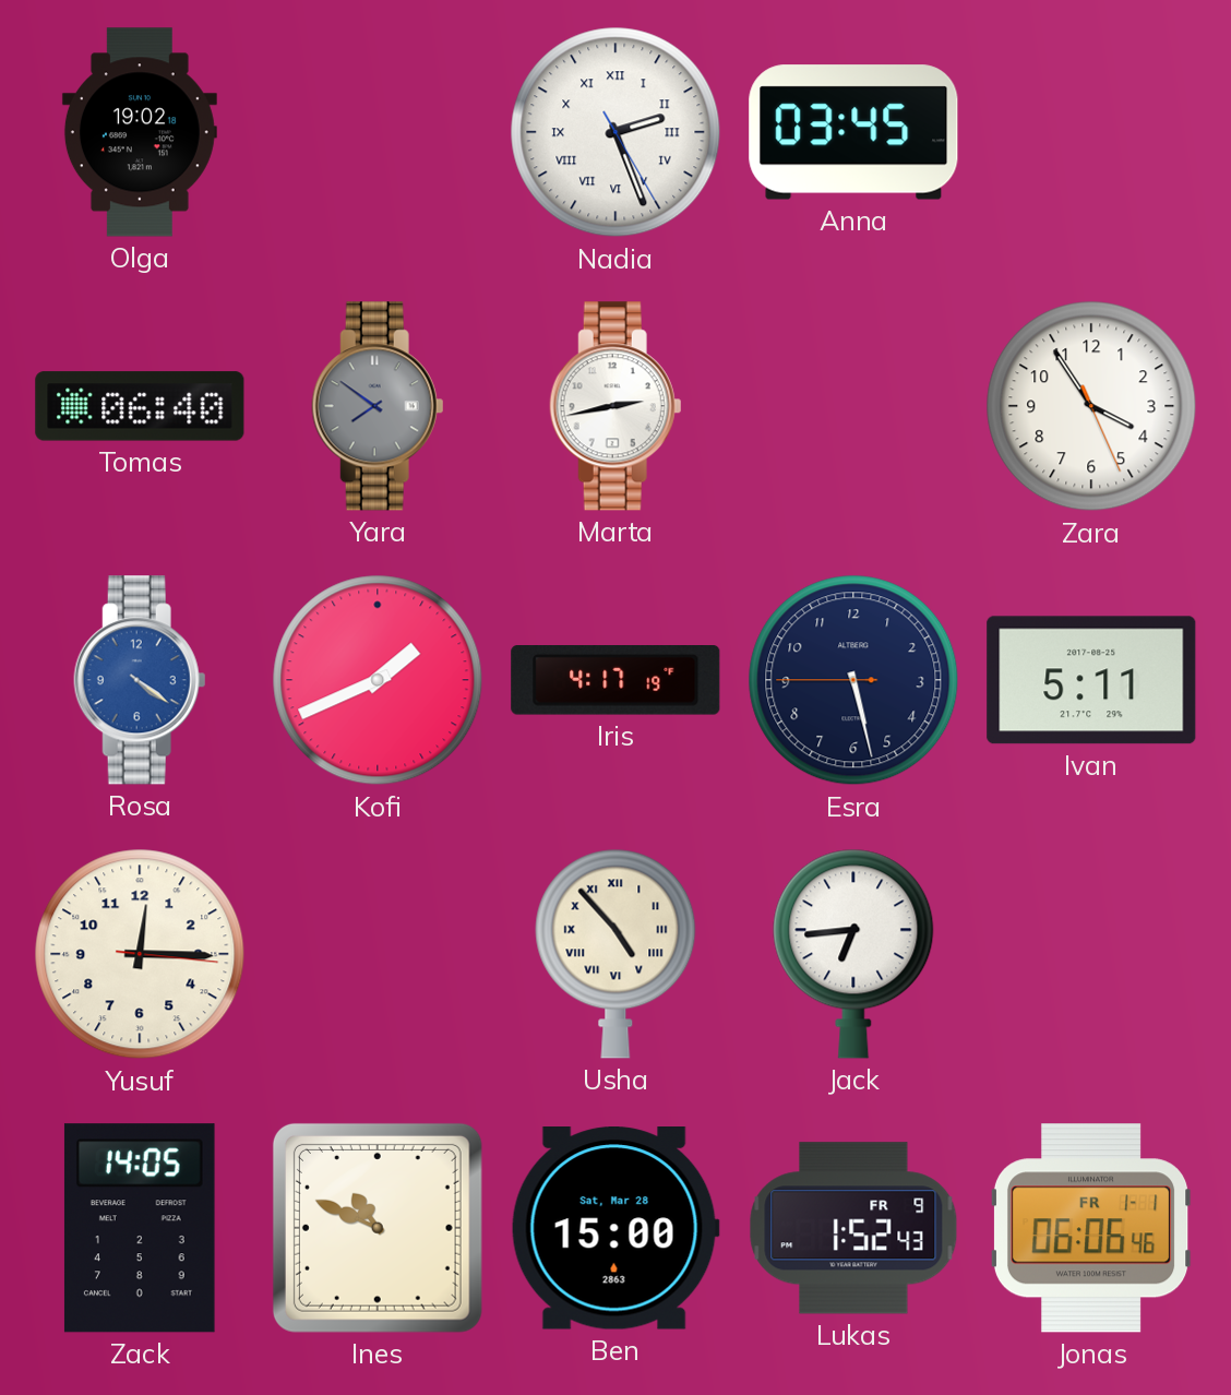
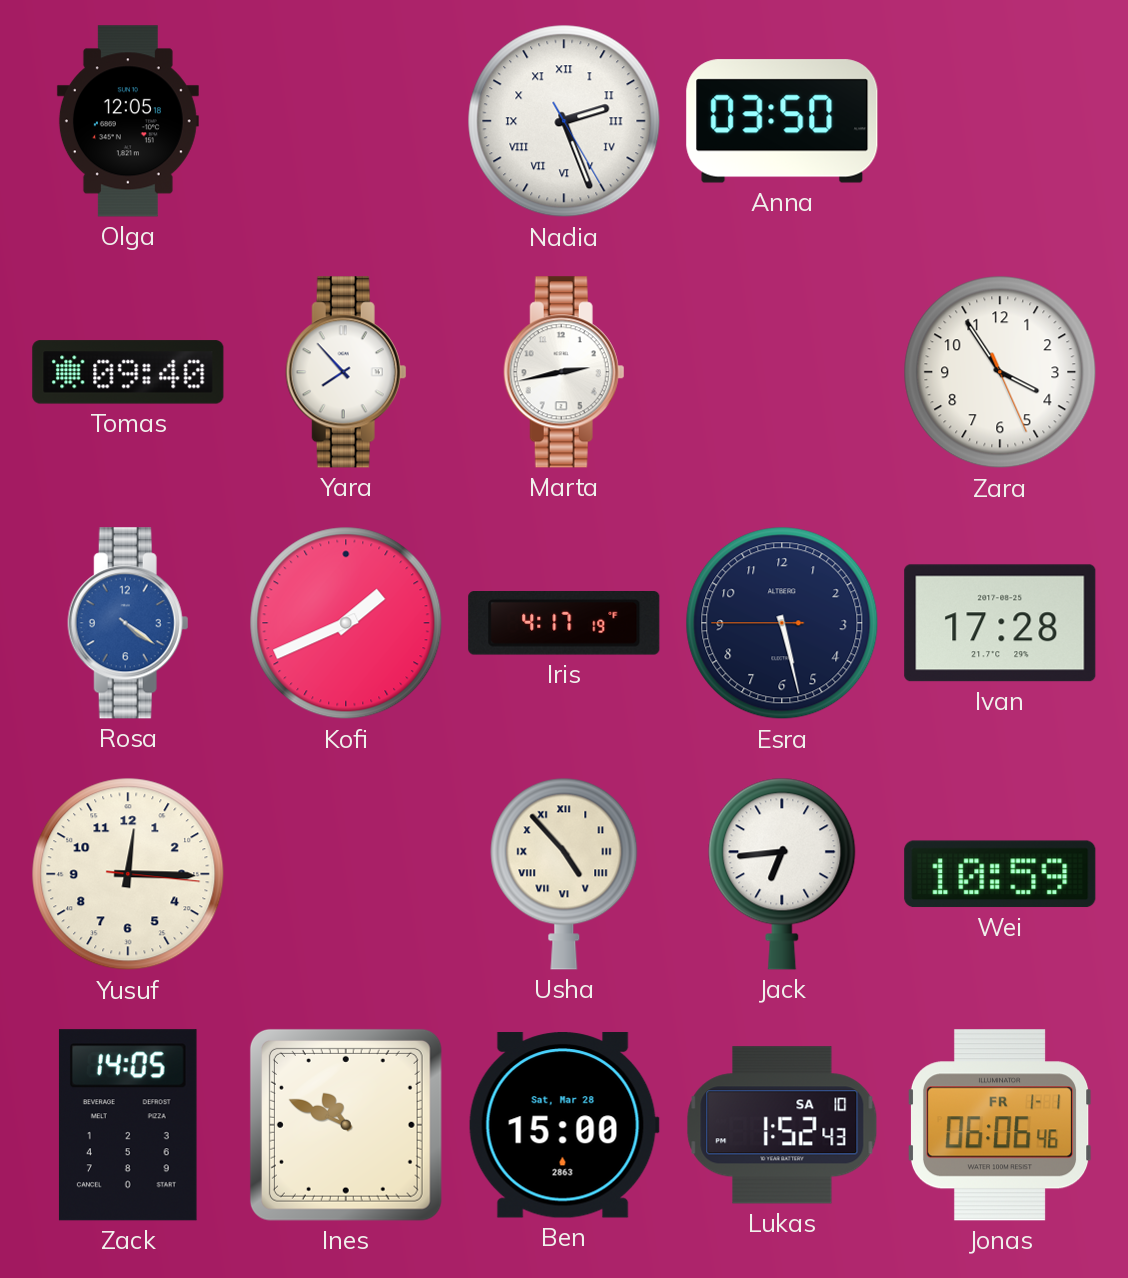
Olga: 19:02 -> 12:05
Anna: 03:45 -> 03:50
Tomas: 06:40 -> 09:40
Yara: 7:51 -> 7:53
Yara dial: grey -> white
Ivan: 5:11 -> 17:28
Wei: none -> 10:59
Lukas date: FR 9 -> SA 10
